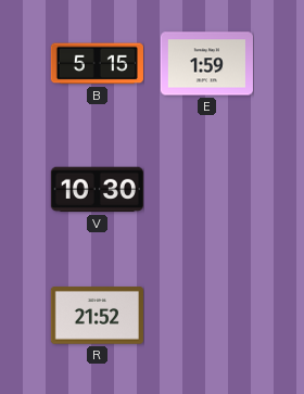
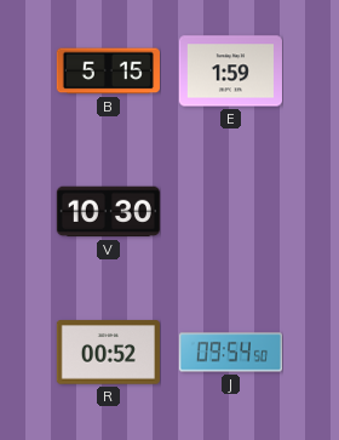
R: 21:52 -> 00:52
J: none -> 09:54
